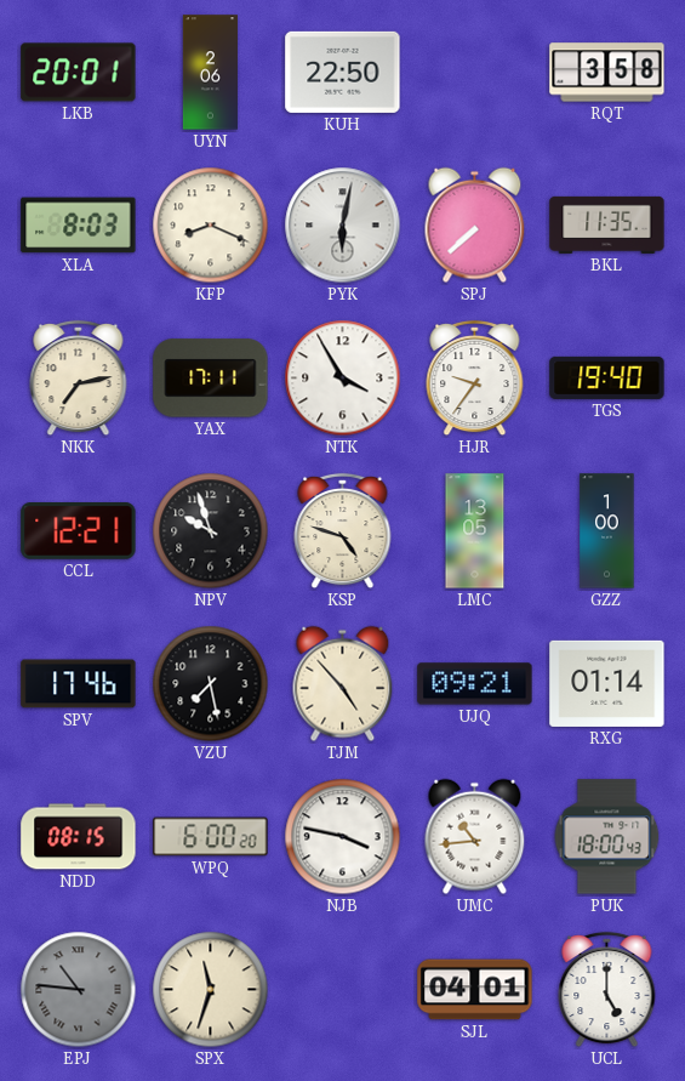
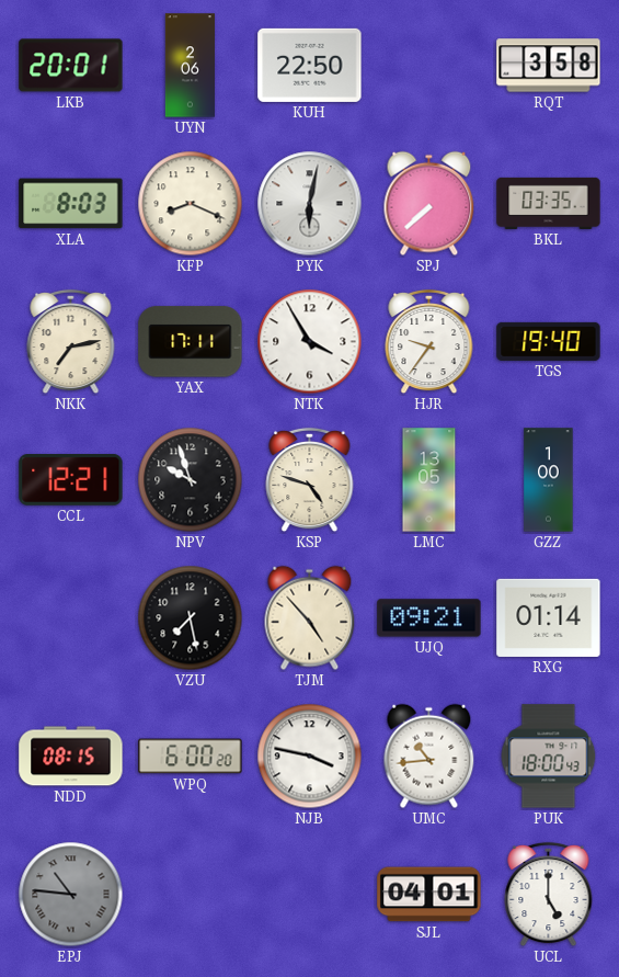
BKL: 11:35 -> 03:35
SPV: 17:46 -> none
SPX: 11:33 -> none
